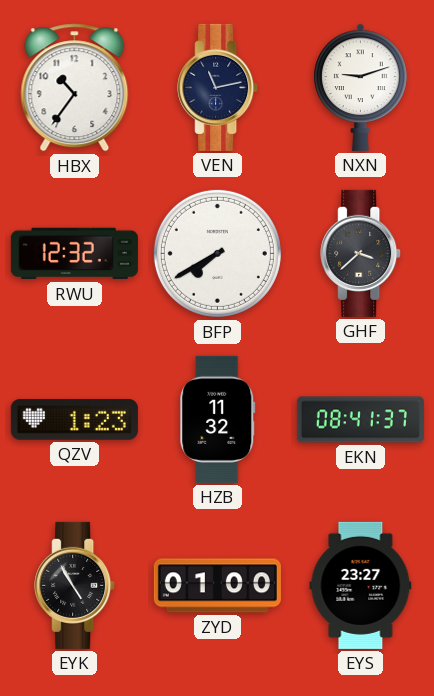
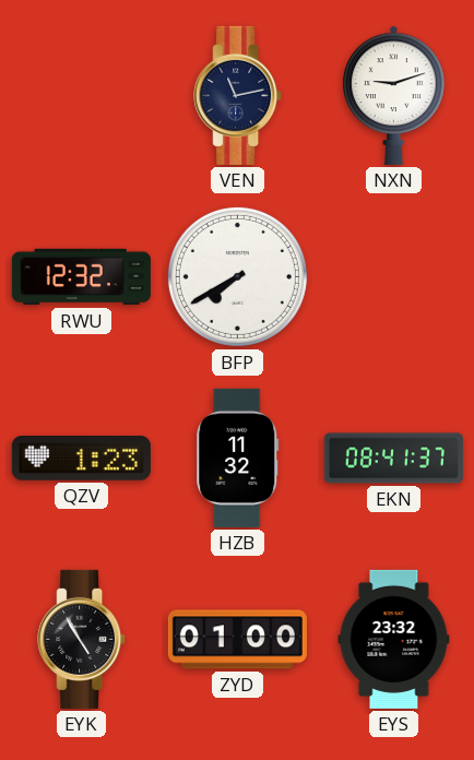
HBX: 10:36 -> none
GHF: 3:38 -> none
EYS: 23:27 -> 23:32
